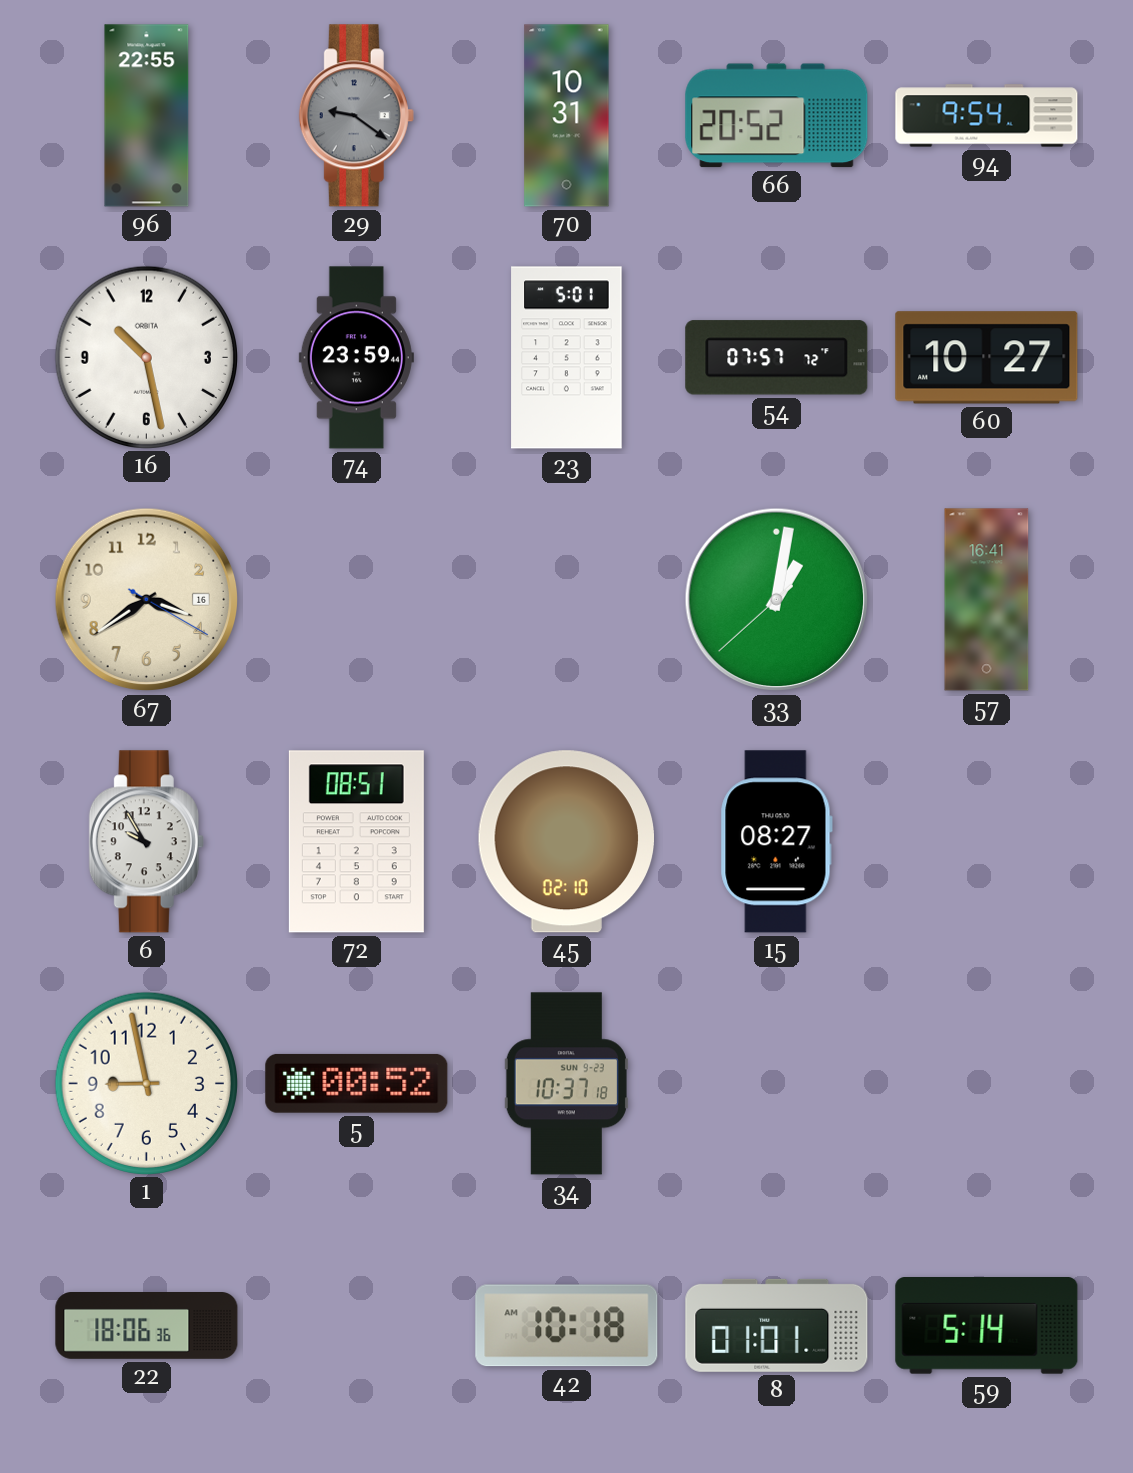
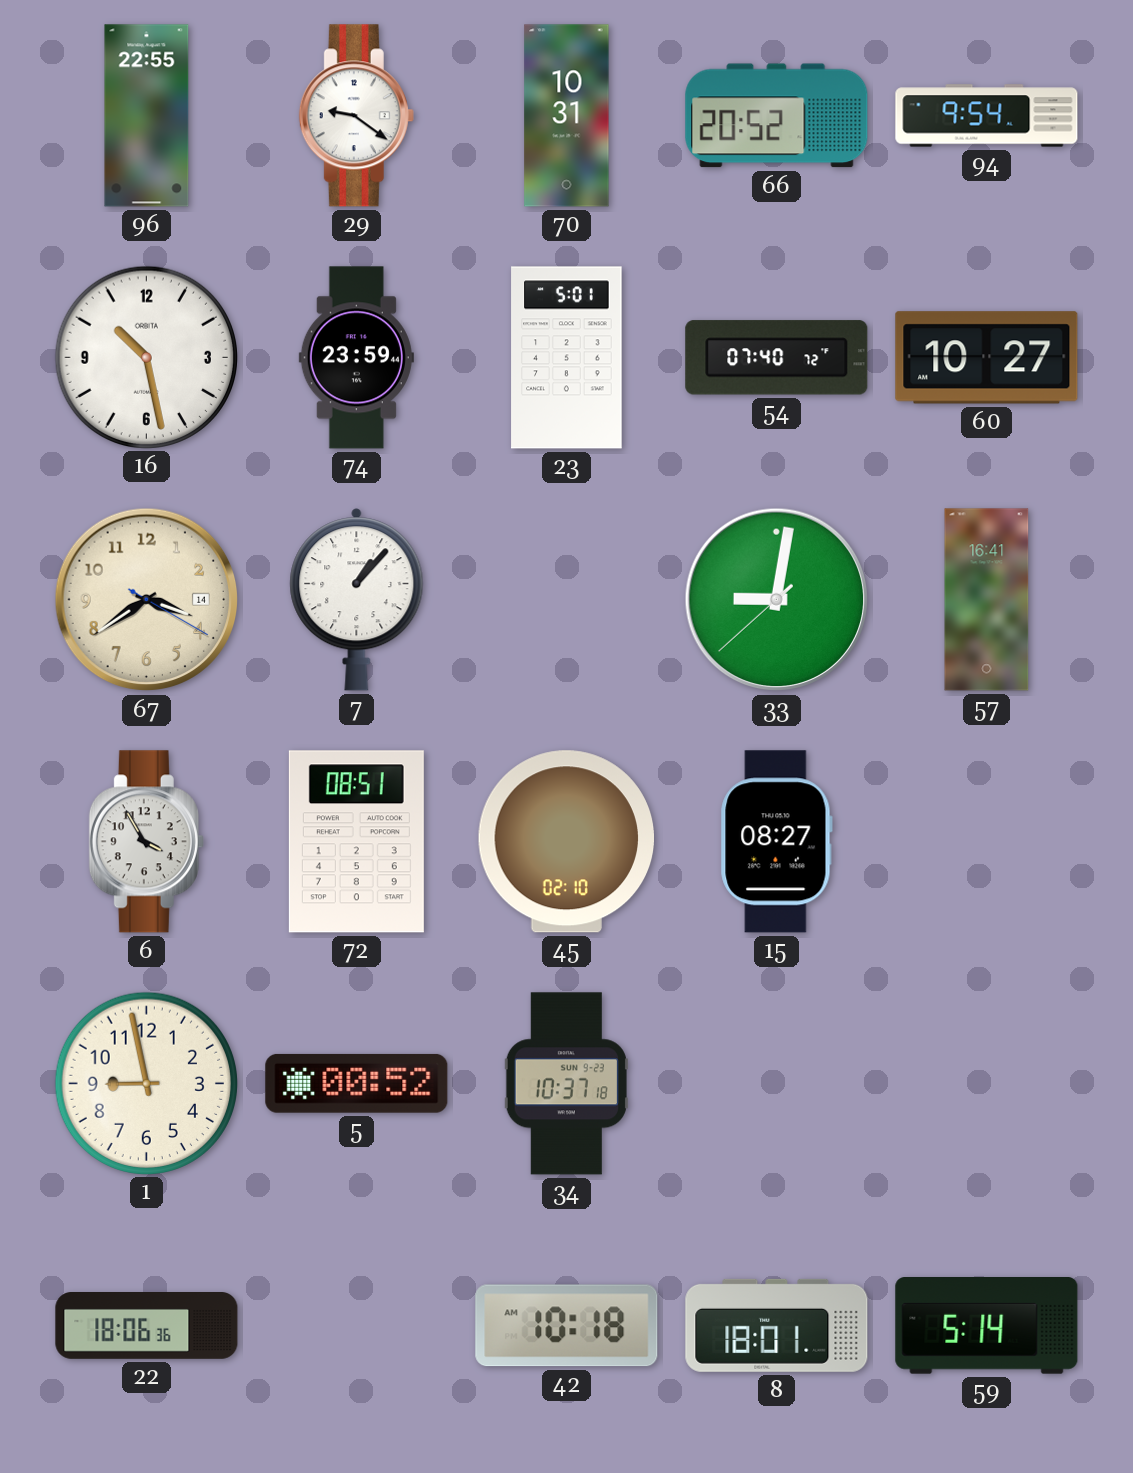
29 dial: grey -> white
54: 07:57 -> 07:40
67 date: 16 -> 14
7: none -> 1:07
33: 1:01 -> 9:01
6: 9:55 -> 3:55
8: 01:01 -> 18:01
